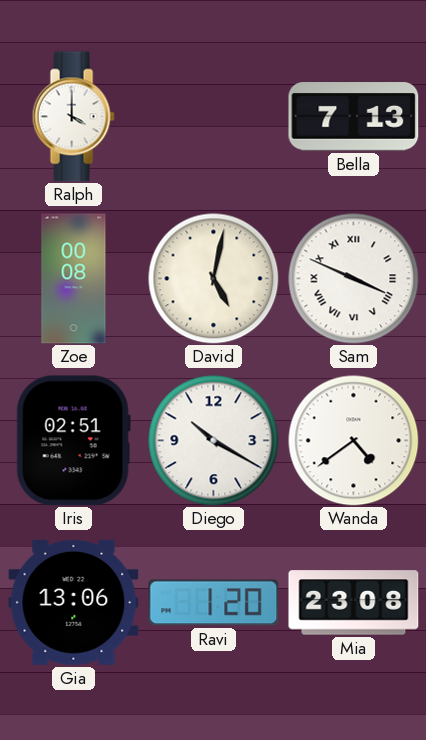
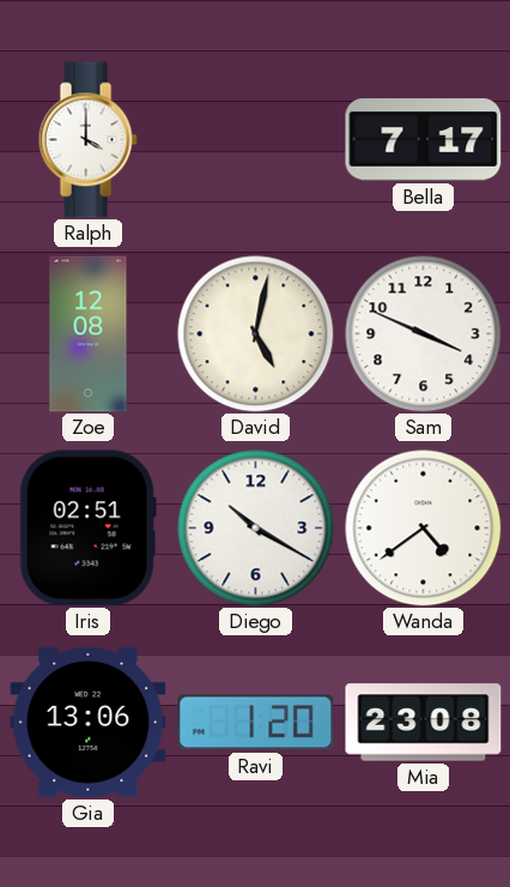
Bella: 7:13 -> 7:17
Zoe: 00:08 -> 12:08
Sam numerals: Roman -> Arabic
